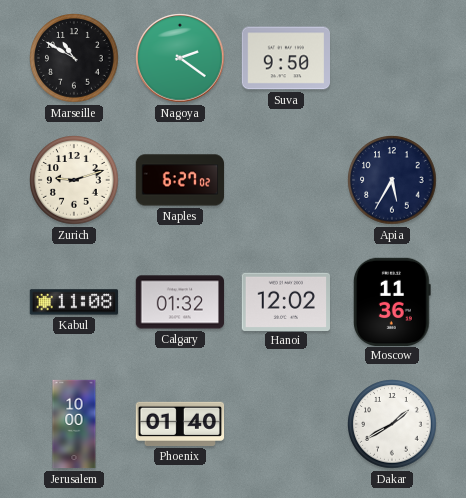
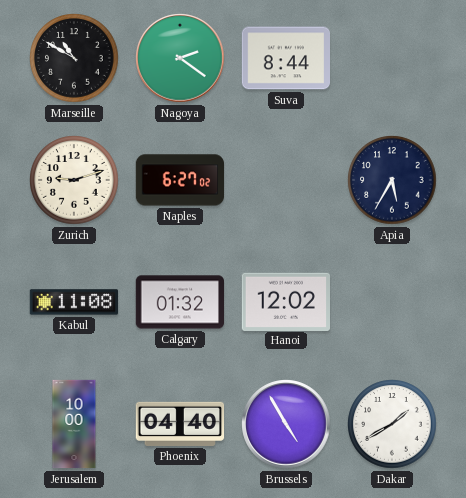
Suva: 9:50 -> 8:44
Moscow: 11:36 -> none
Phoenix: 01:40 -> 04:40
Brussels: none -> 4:55
